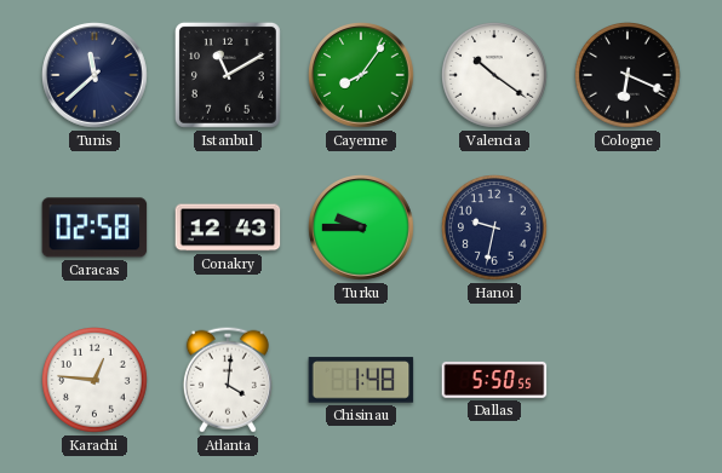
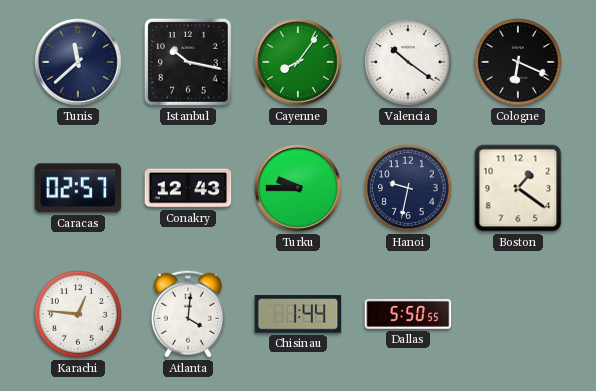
Istanbul: 11:10 -> 10:17
Caracas: 02:58 -> 02:57
Boston: none -> 1:21
Chisinau: 1:48 -> 1:44
